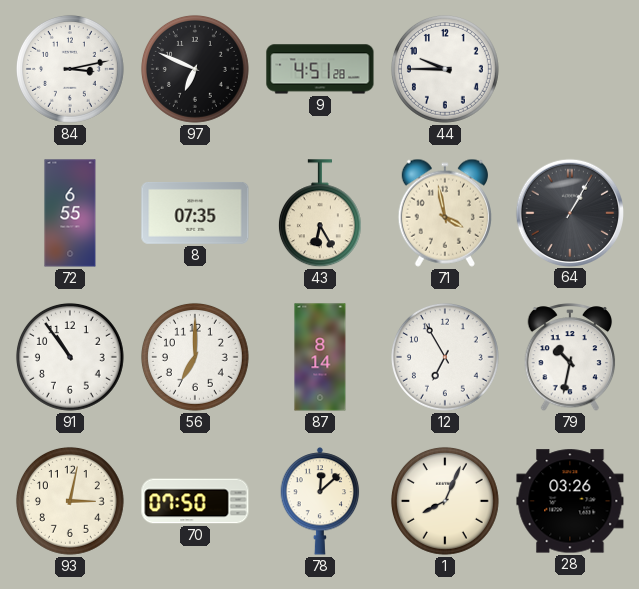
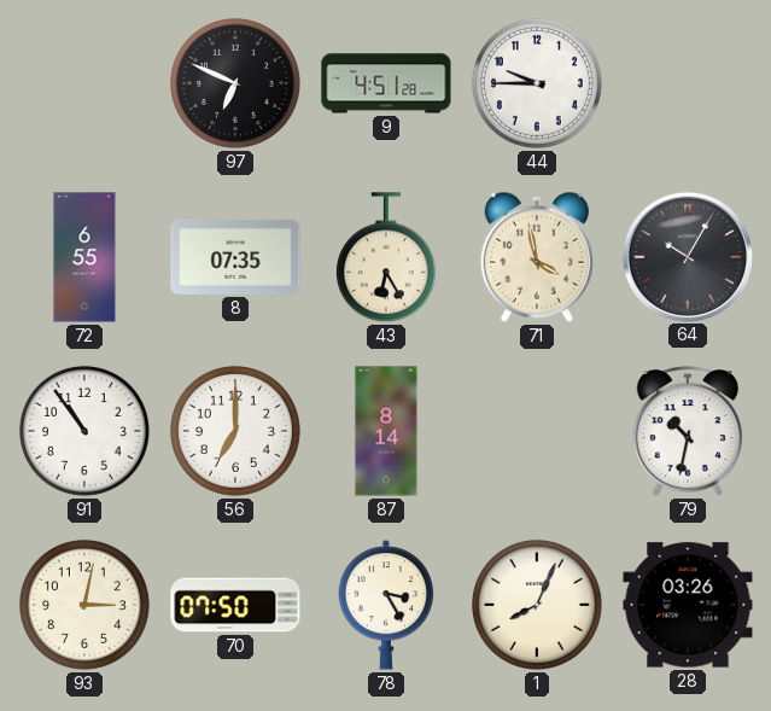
84: 3:13 -> none
64: 1:05 -> 10:05
12: 6:55 -> none
78: 12:08 -> 3:25
